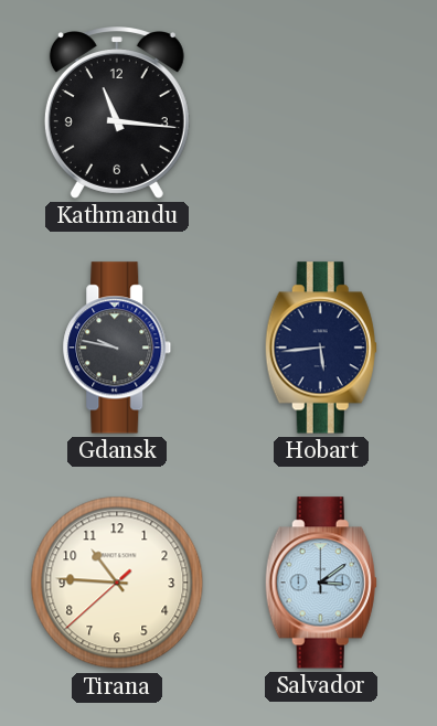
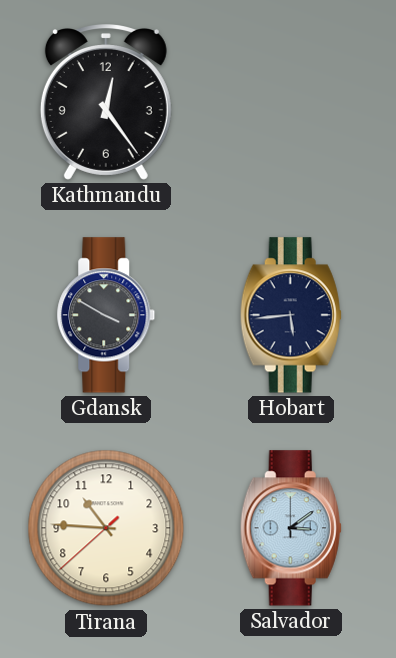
Kathmandu: 11:16 -> 12:24
Gdansk: 9:47 -> 3:50
